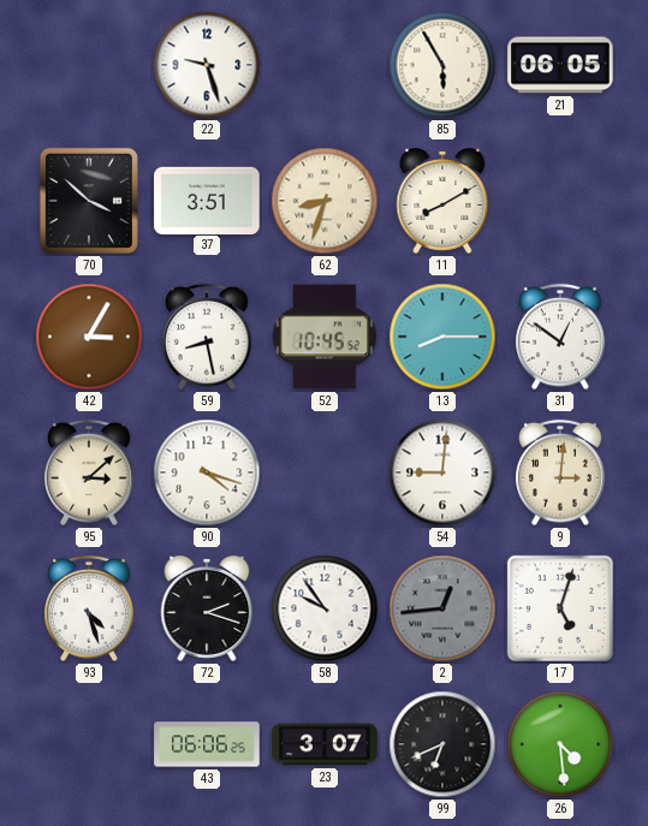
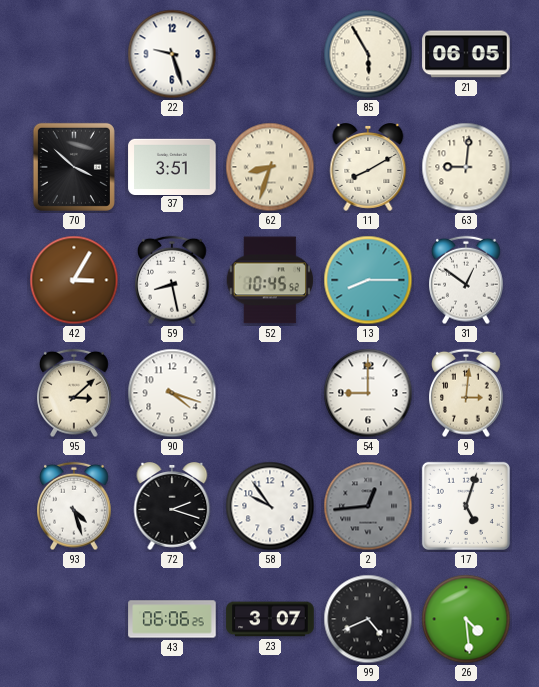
63: none -> 9:01
54: 9:01 -> 9:00
99: 6:41 -> 4:41
